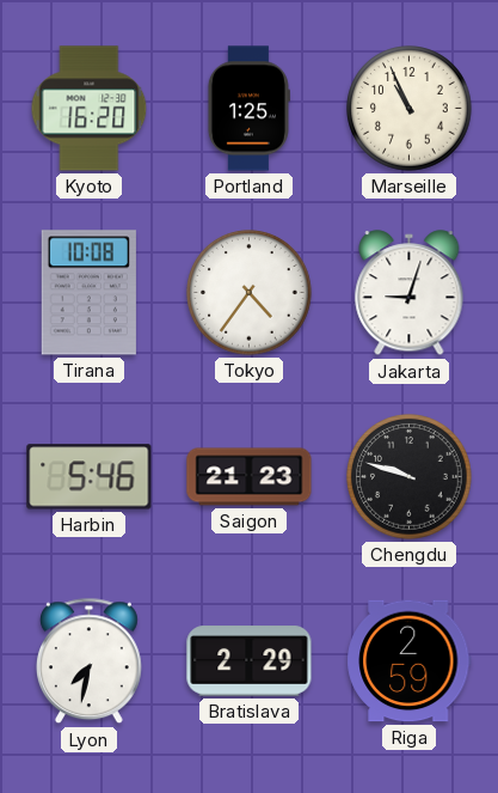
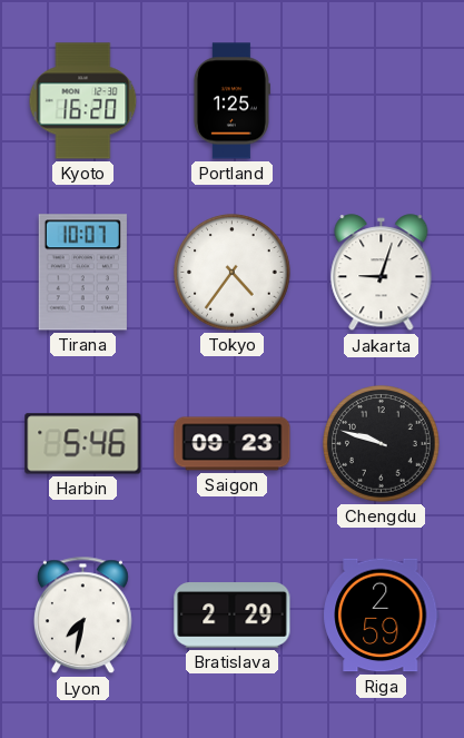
Marseille: 10:56 -> none
Tirana: 10:08 -> 10:07
Saigon: 21:23 -> 09:23
